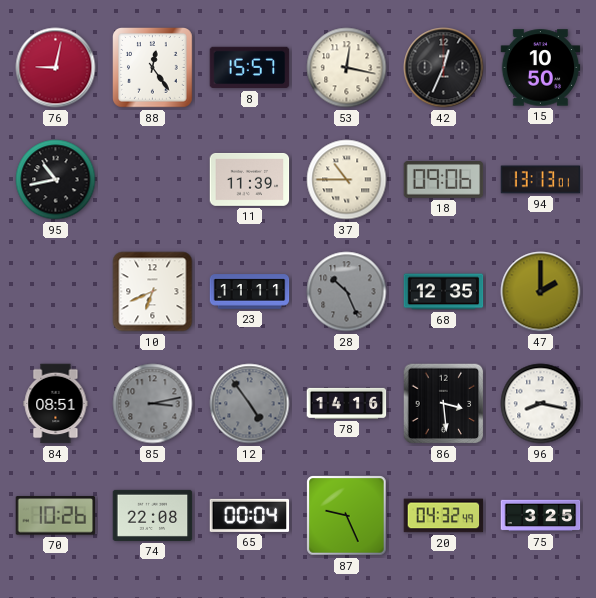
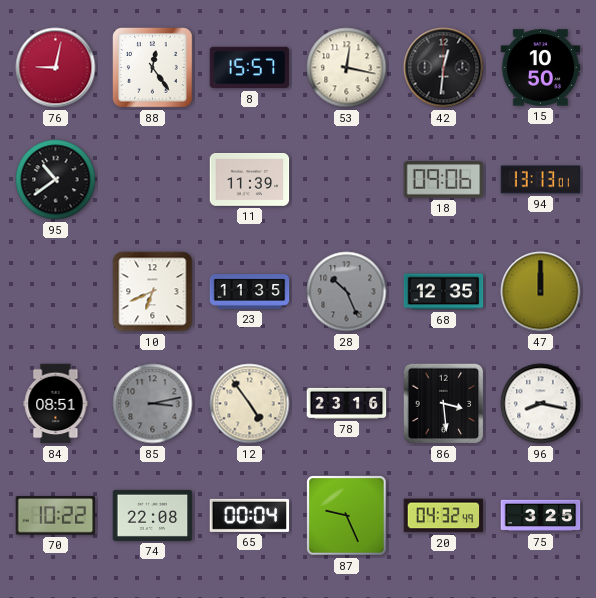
42: 12:34 -> 12:31
95: 10:43 -> 10:39
37: 10:45 -> none
23: 11:11 -> 11:35
47: 2:00 -> 12:00
12 dial: grey -> cream
78: 14:16 -> 23:16
70: 10:26 -> 10:22
